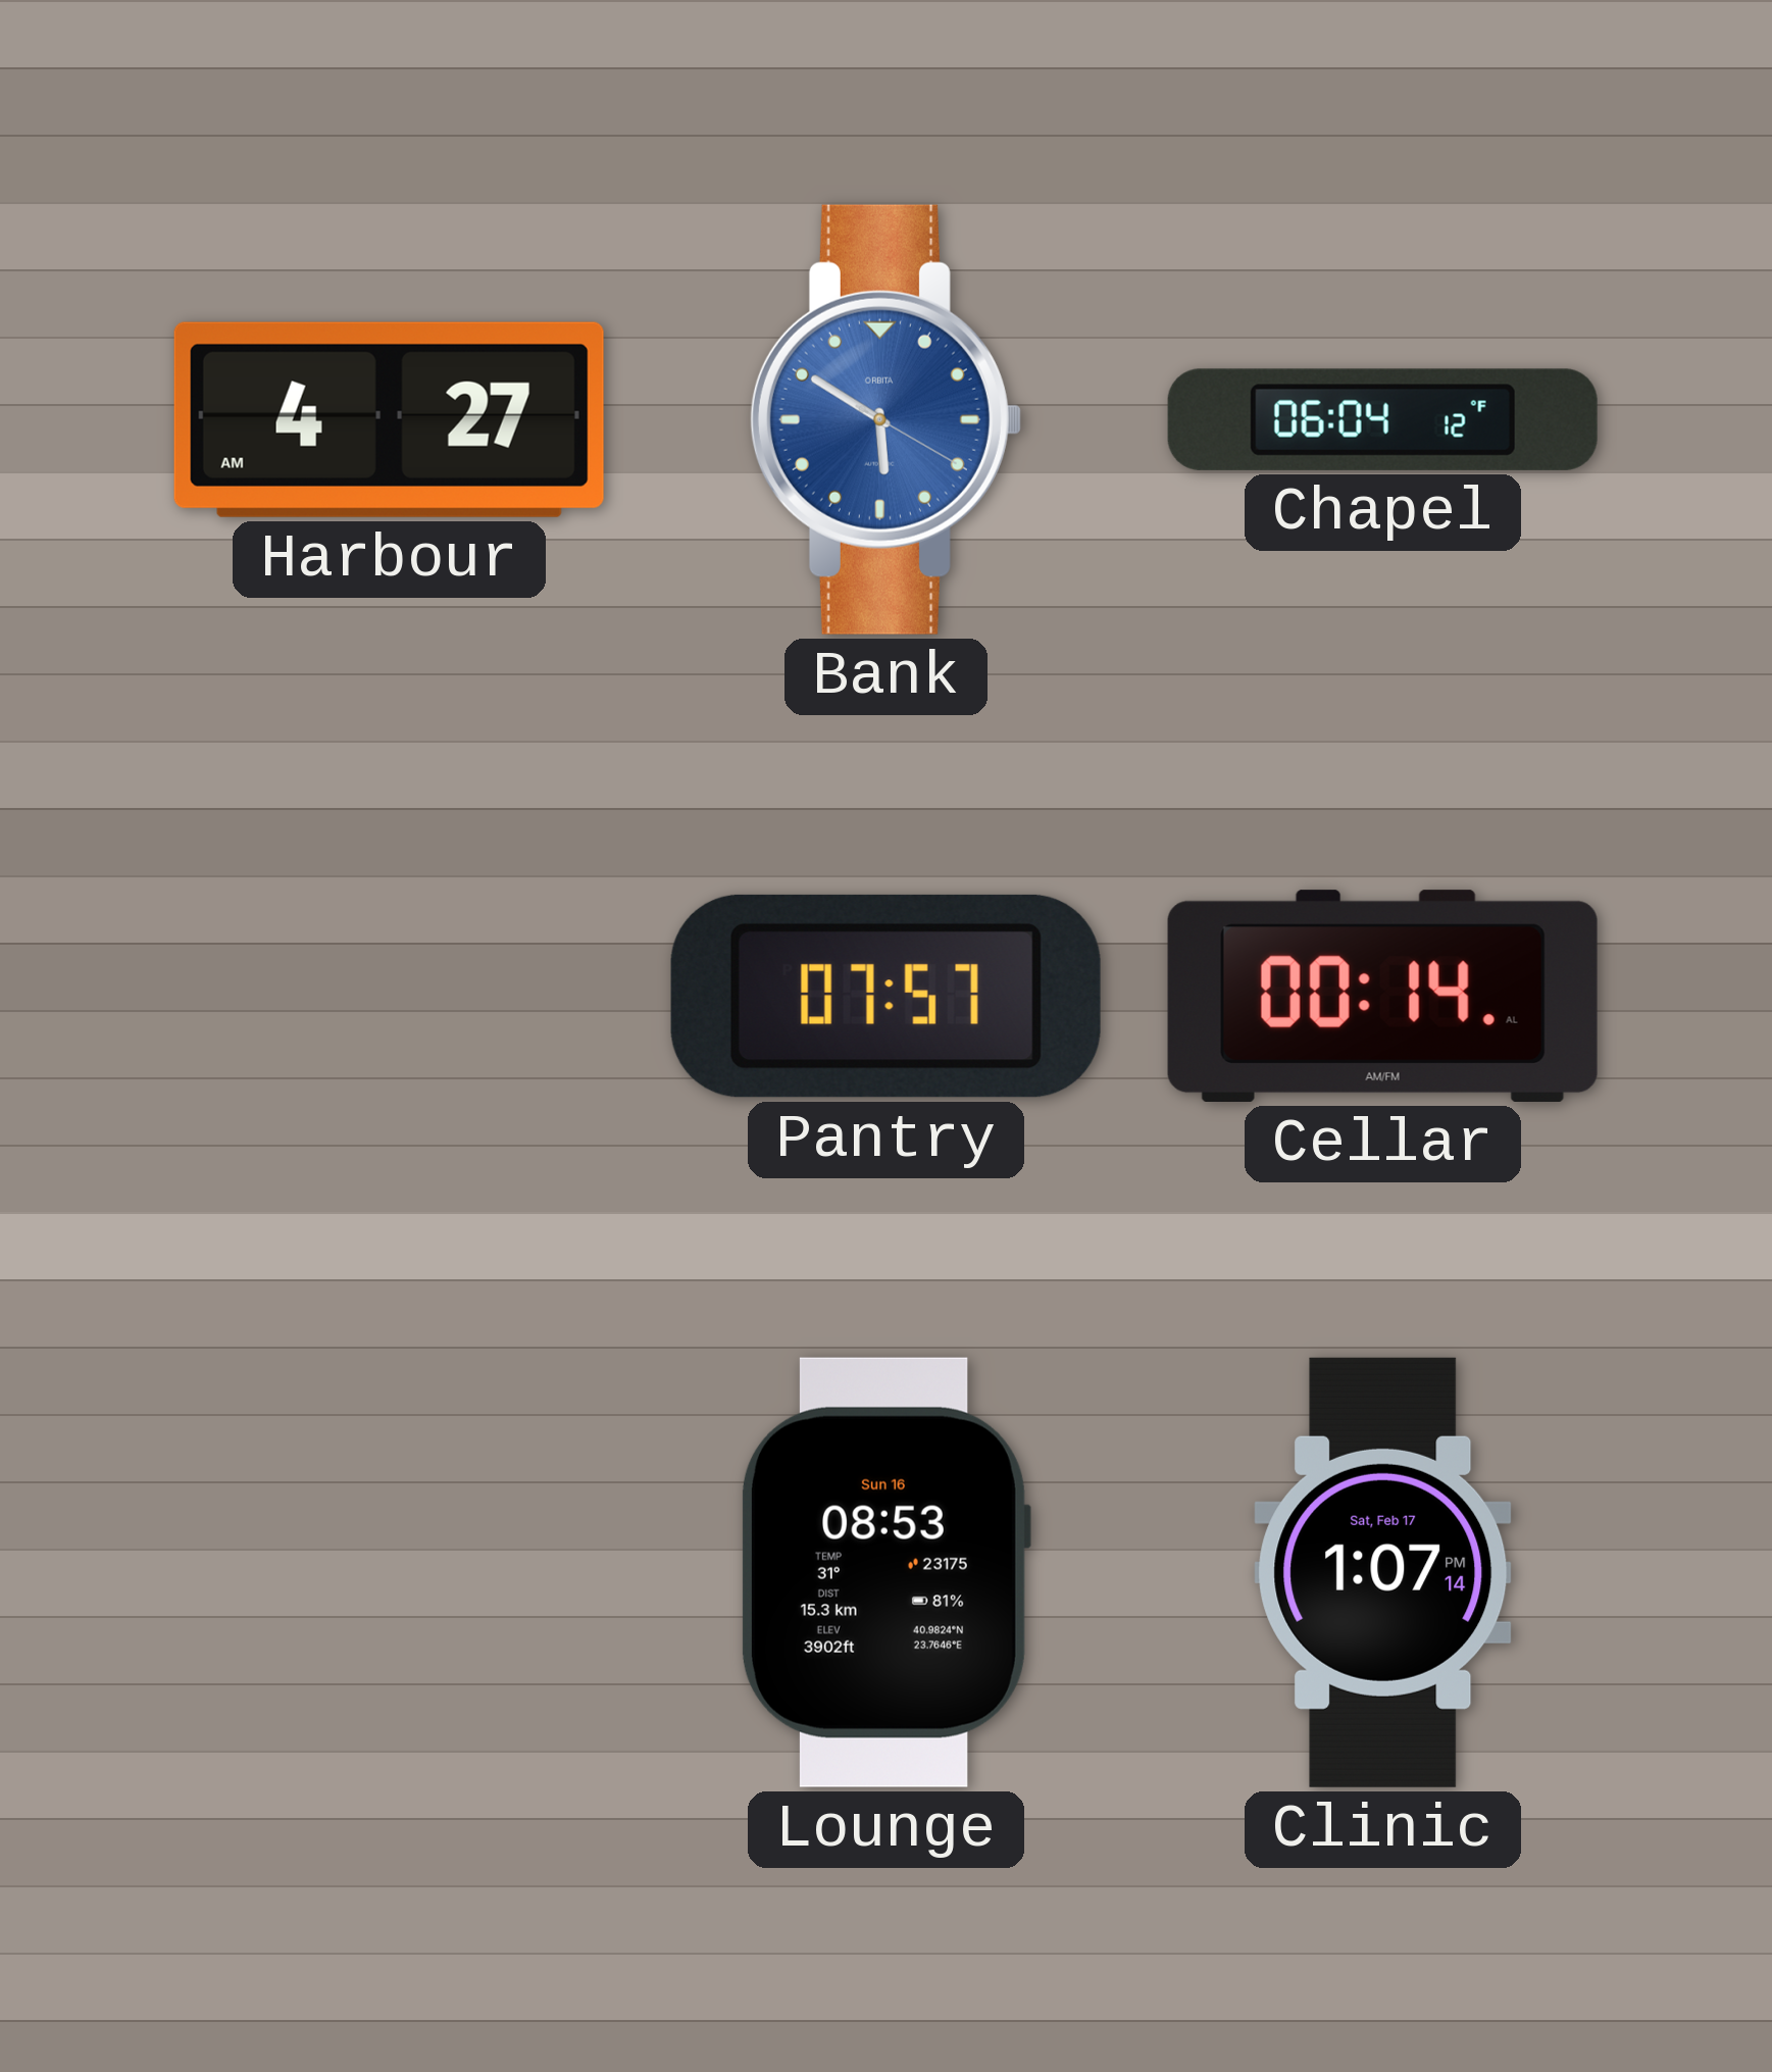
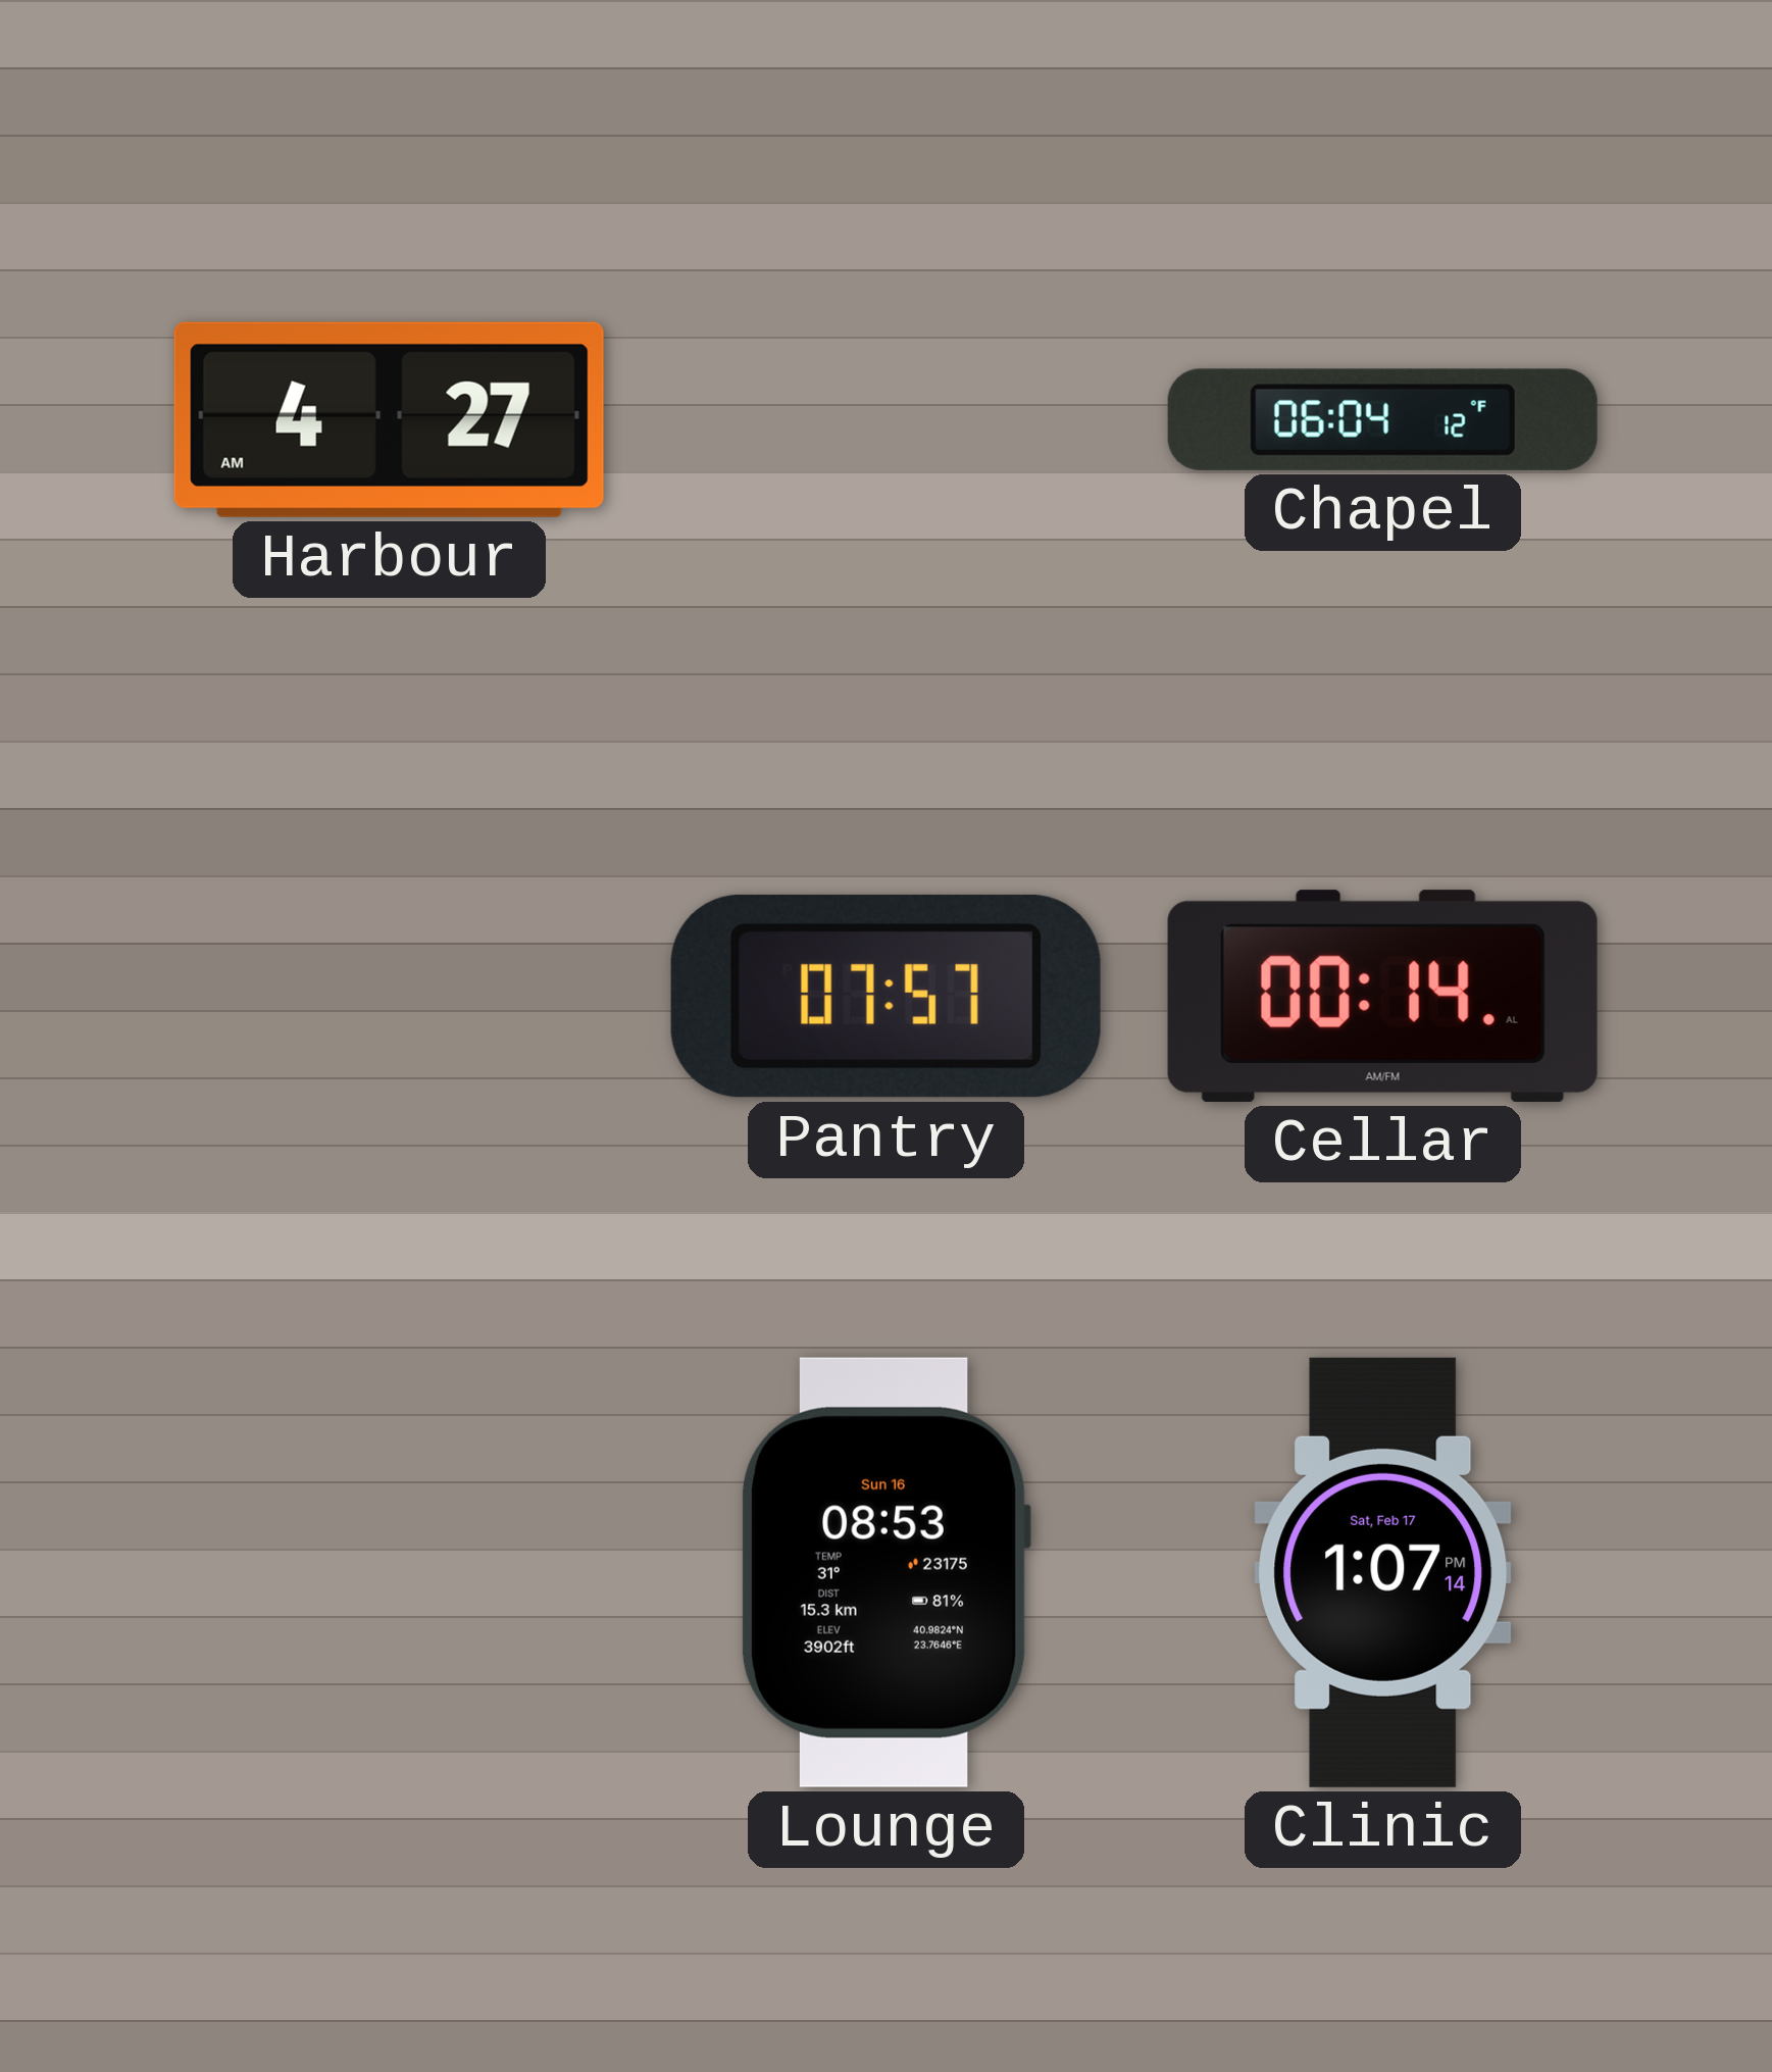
Bank: 5:50 -> none
